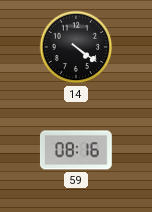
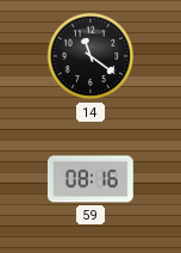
14: 4:21 -> 11:21
